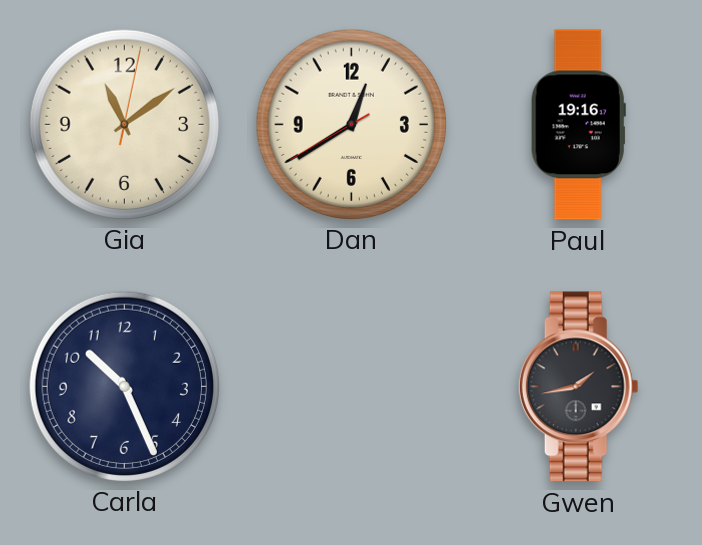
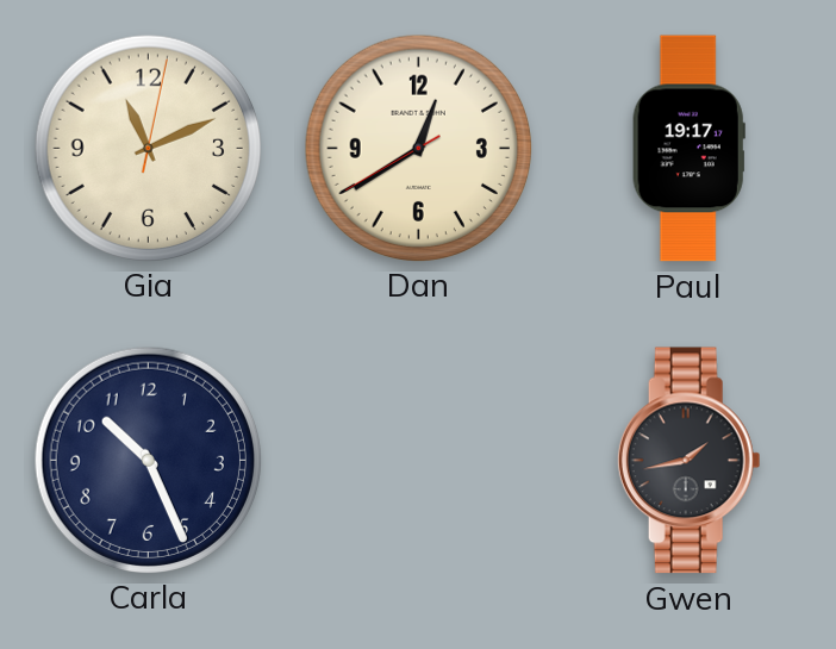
Gia: 11:09 -> 11:11
Paul: 19:16 -> 19:17
